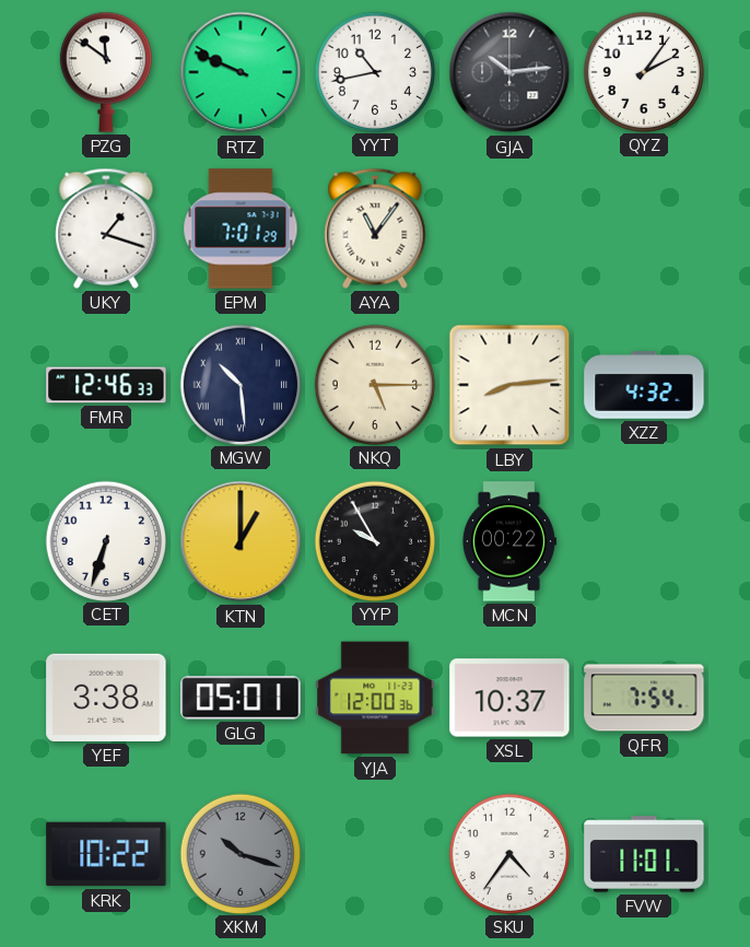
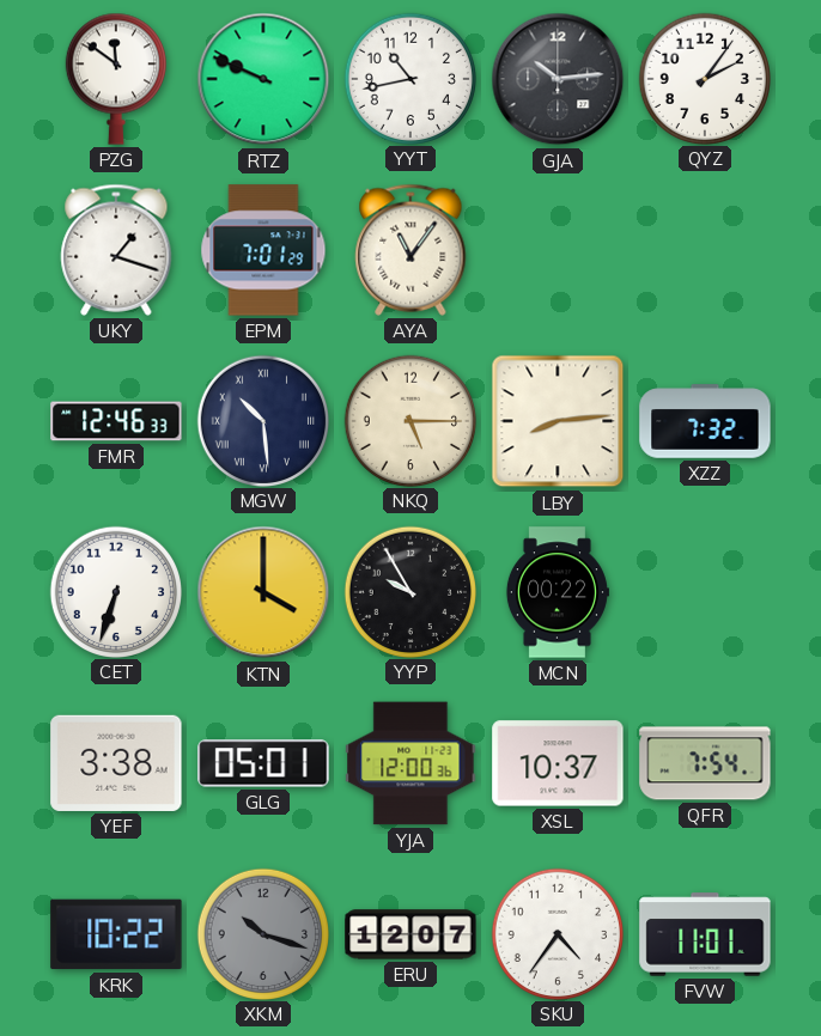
XZZ: 4:32 -> 7:32
KTN: 1:00 -> 4:00
ERU: none -> 12:07
